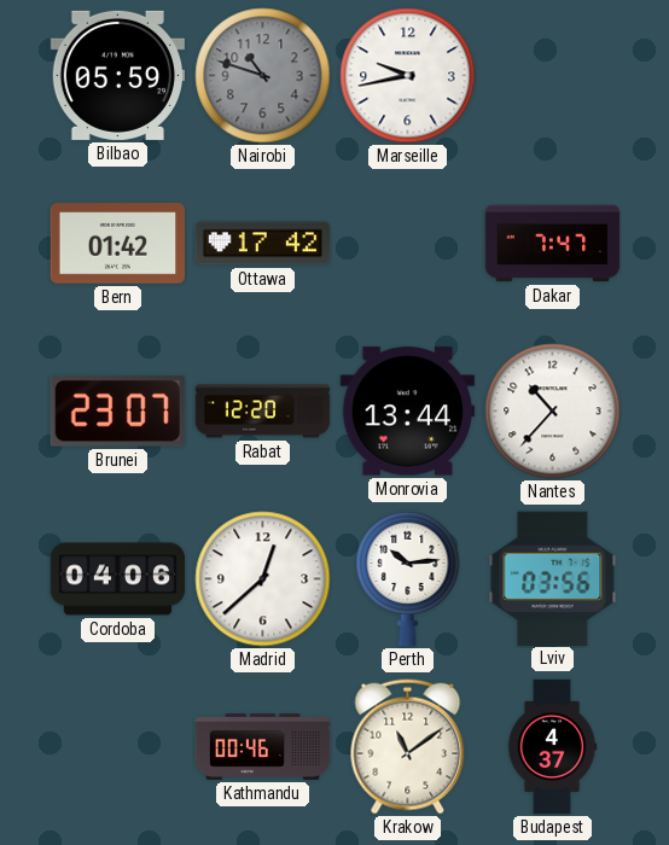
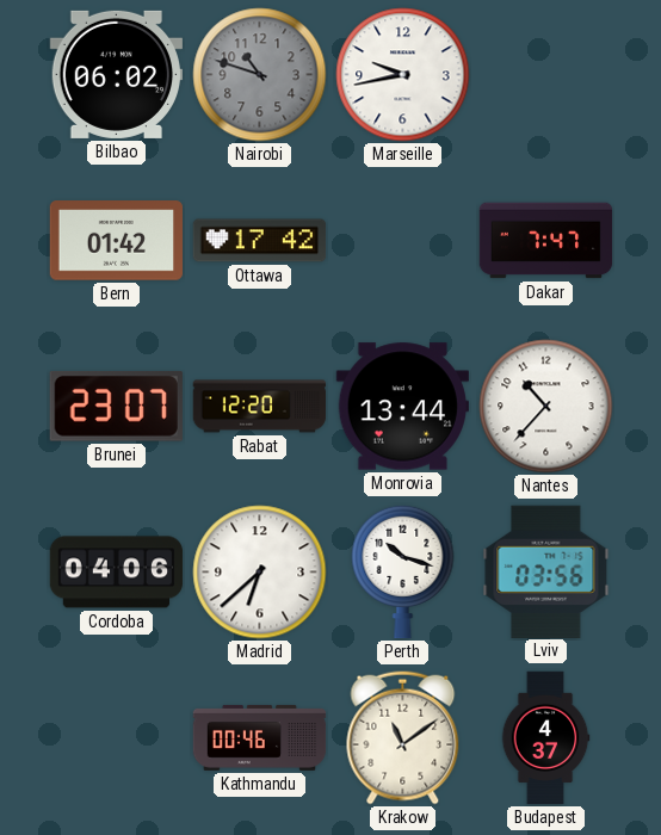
Bilbao: 05:59 -> 06:02
Madrid: 12:38 -> 6:38
Perth: 10:14 -> 10:18
